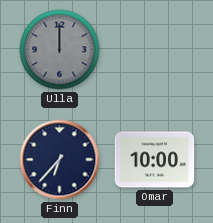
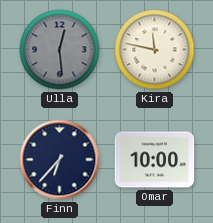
Ulla: 12:00 -> 12:29
Kira: none -> 11:47
